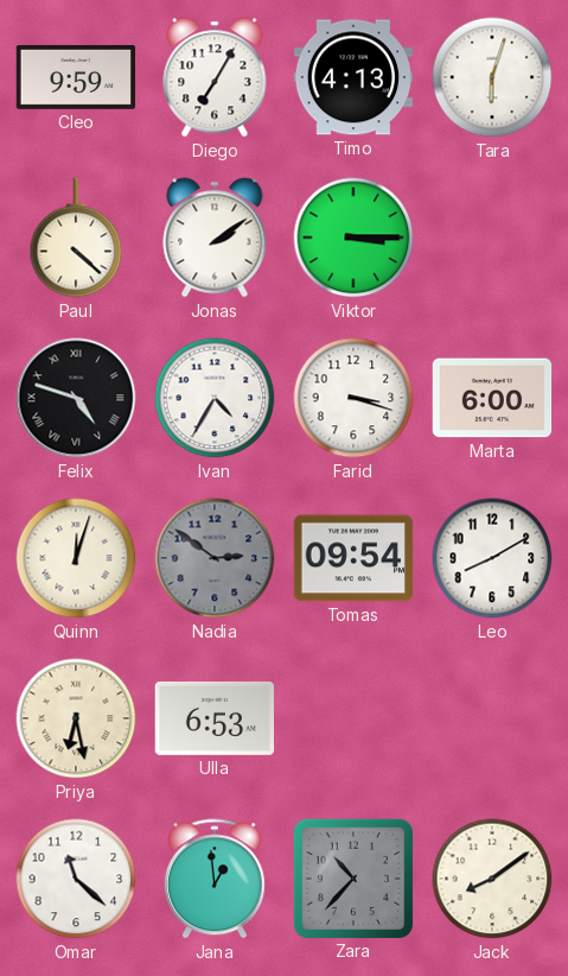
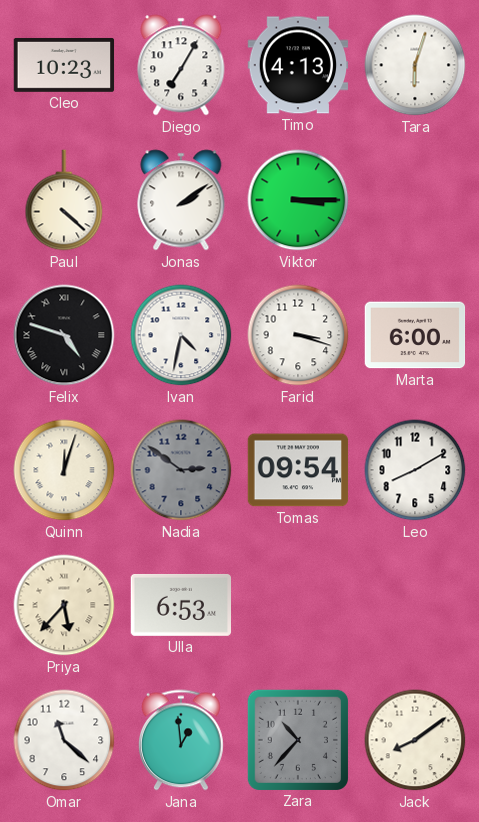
Cleo: 9:59 -> 10:23
Ivan: 4:35 -> 4:32
Priya: 6:28 -> 5:37
